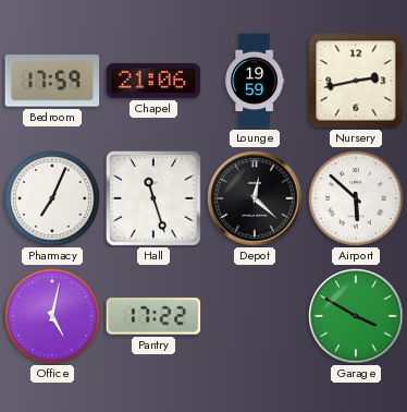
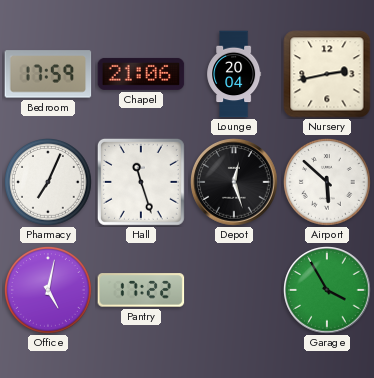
Lounge: 19:59 -> 20:04
Depot: 12:22 -> 12:27
Garage: 3:50 -> 3:55
